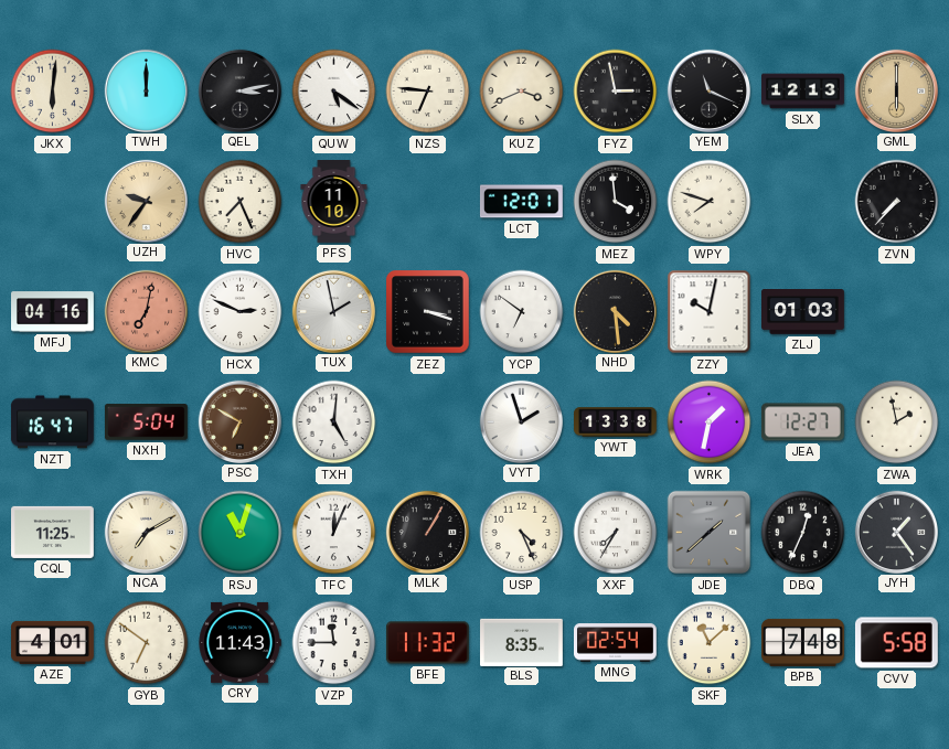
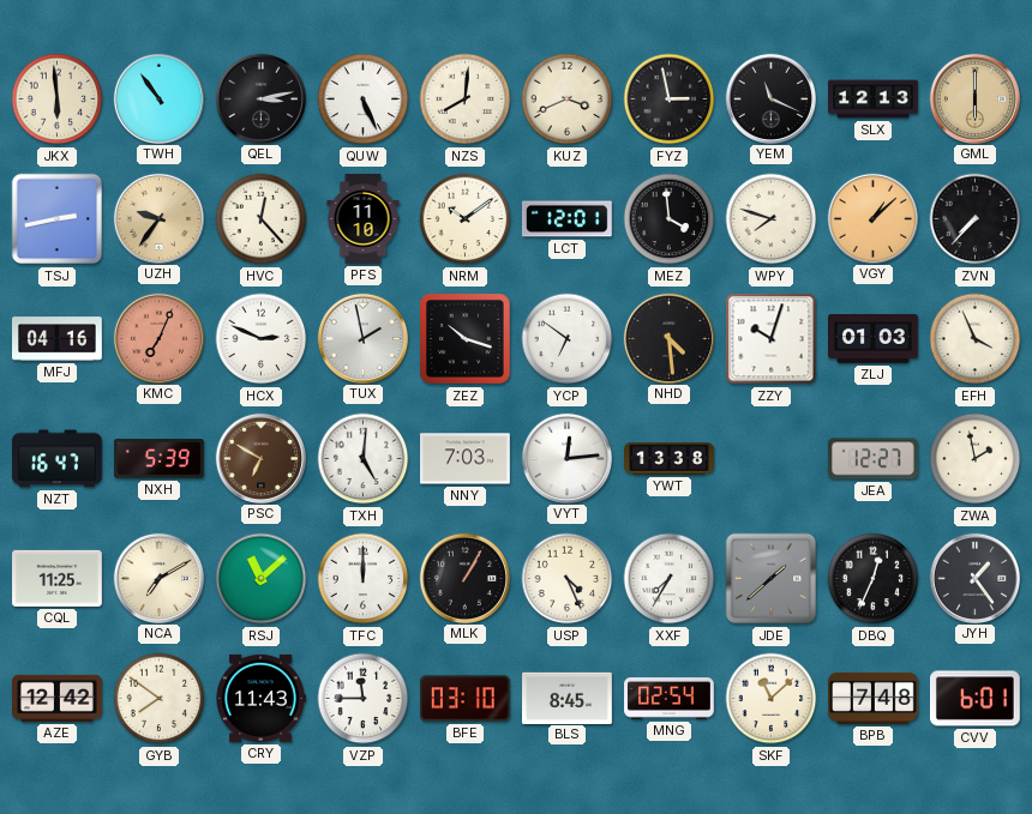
JKX: 6:01 -> 5:59
TWH: 12:00 -> 10:54
QUW: 5:21 -> 5:26
NZS: 6:46 -> 8:01
TSJ: none -> 2:43
HVC: 7:26 -> 12:23
NRM: none -> 10:09
VGY: none -> 1:08
KMC: 7:02 -> 7:04
ZEZ: 3:18 -> 10:18
ZZY: 10:02 -> 10:03
EFH: none -> 3:56
NXH: 5:04 -> 5:39
NNY: none -> 7:03
VYT: 1:57 -> 12:14
WRK: 1:32 -> none
RSJ: 11:03 -> 11:08
TFC: 12:04 -> 12:00
AZE: 4:01 -> 12:42
GYB: 6:51 -> 7:51
BFE: 11:32 -> 03:10
BLS: 8:35 -> 8:45
CVV: 5:58 -> 6:01
